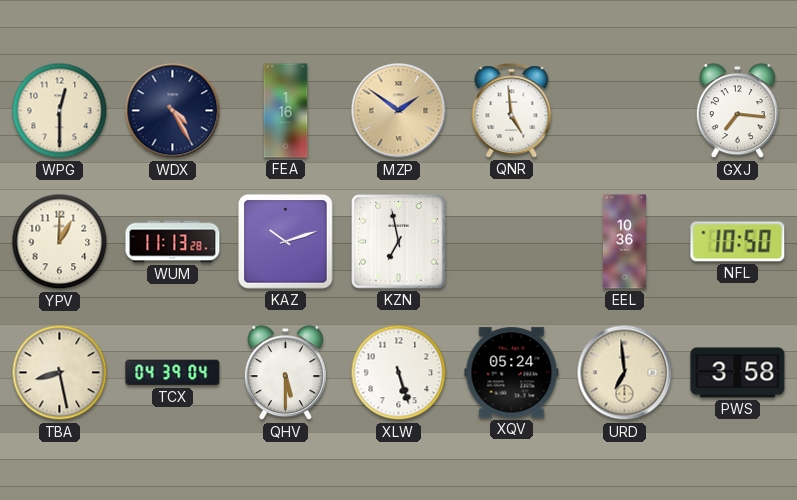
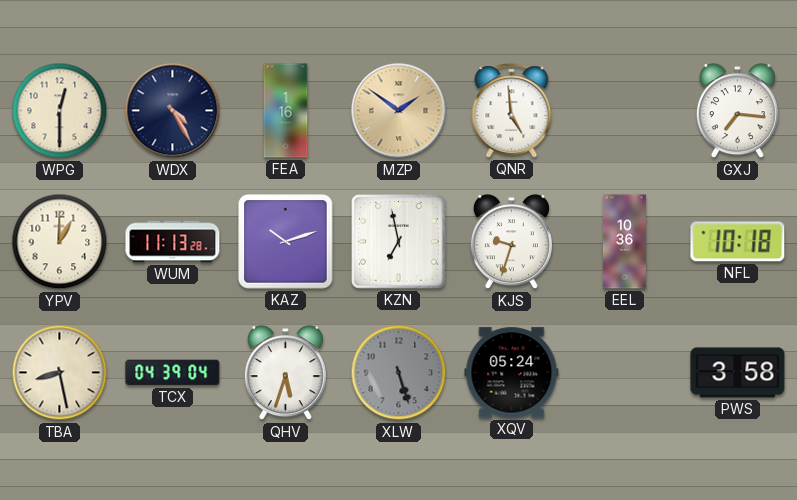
KJS: none -> 9:33
NFL: 10:50 -> 10:18
QHV: 5:30 -> 5:33
XLW dial: white -> grey
URD: 6:59 -> none
